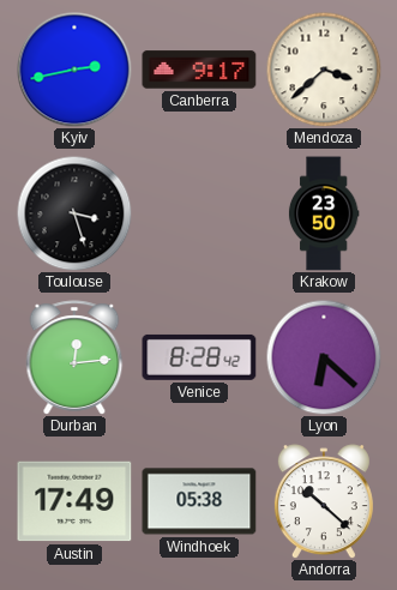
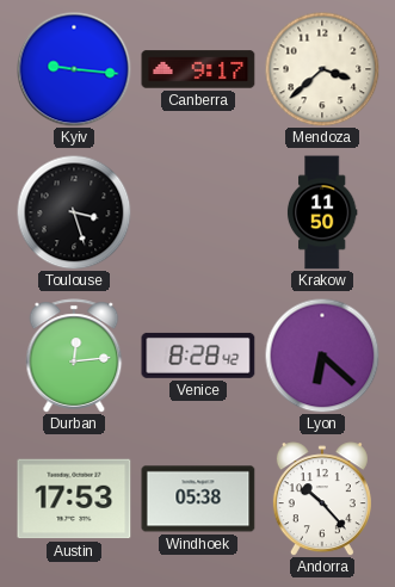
Kyiv: 2:43 -> 9:16
Krakow: 23:50 -> 11:50
Austin: 17:49 -> 17:53
Andorra: 10:22 -> 10:23
